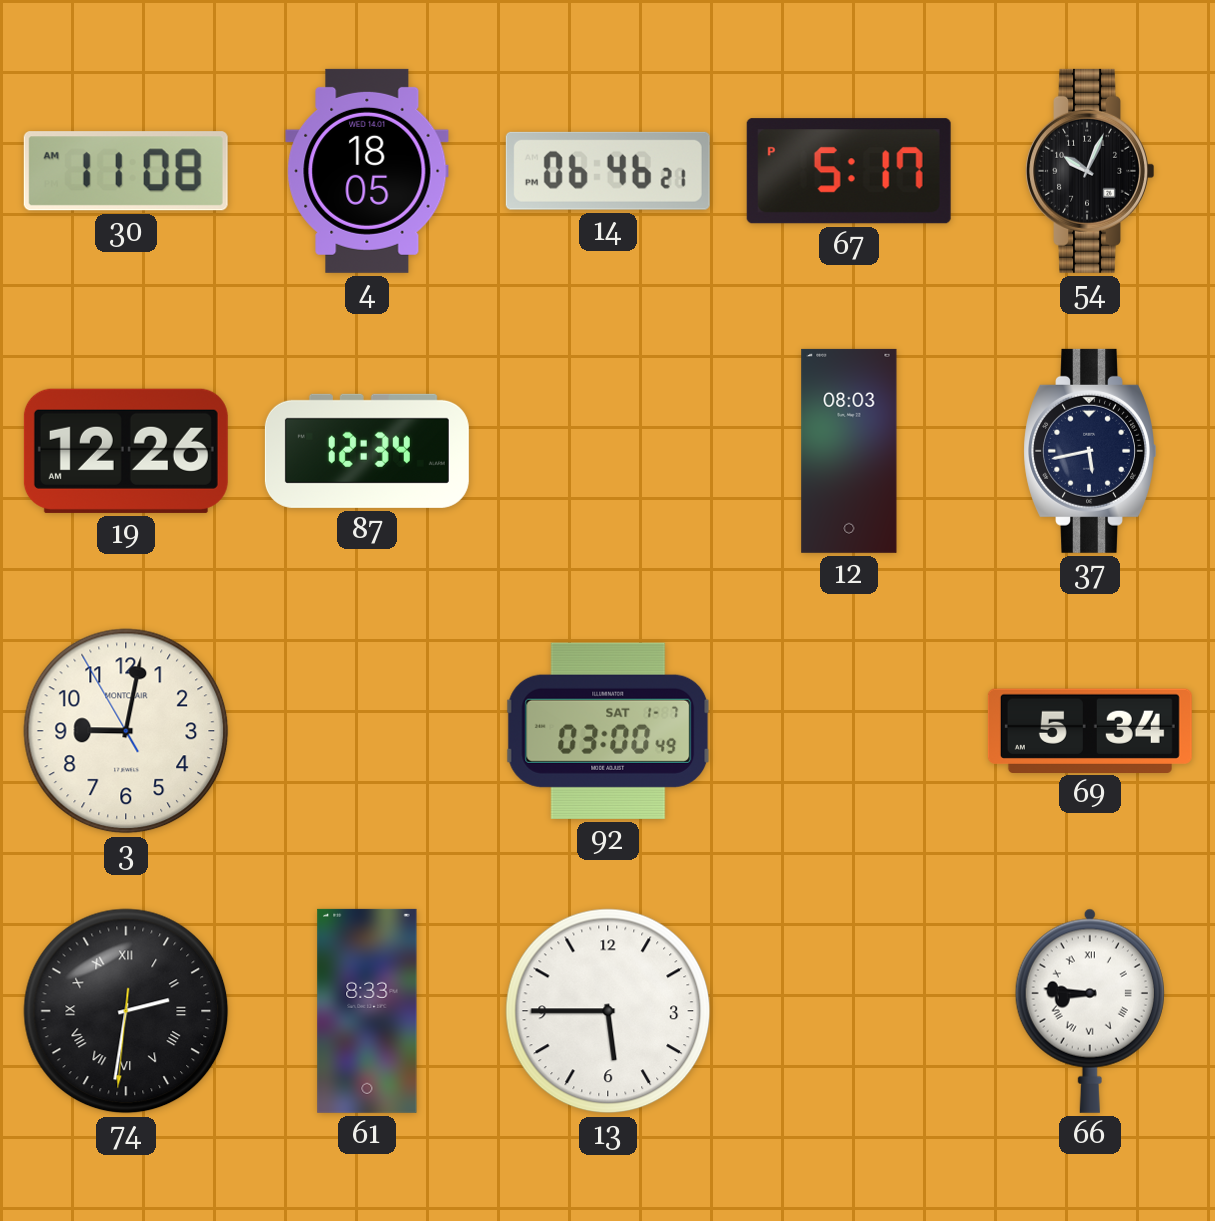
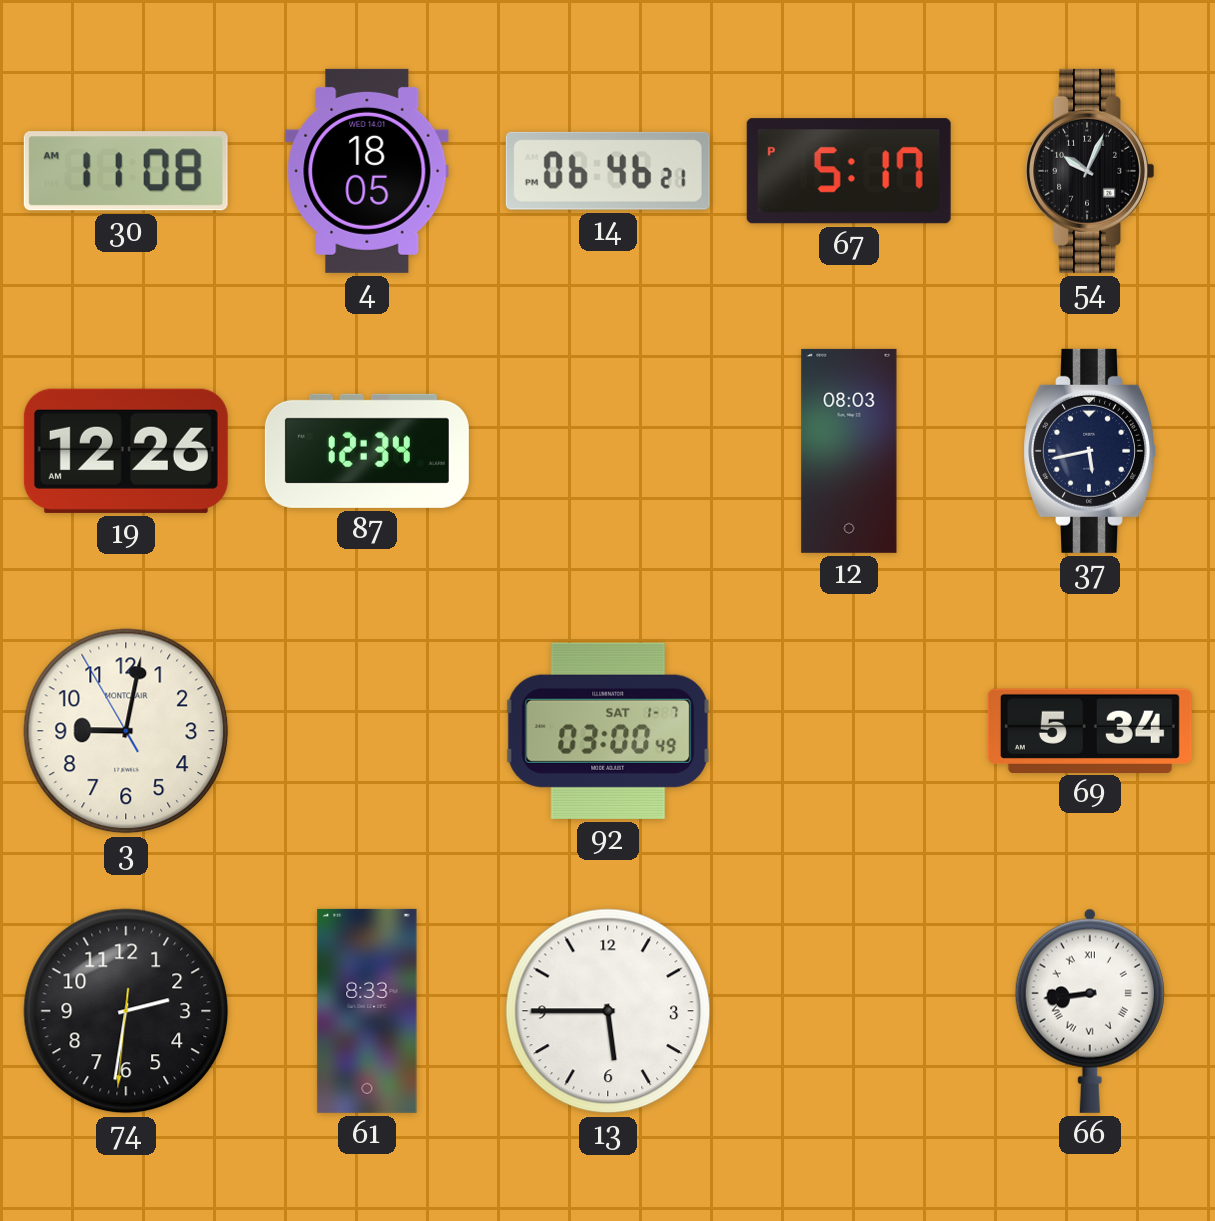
74 numerals: Roman -> Arabic
66: 8:46 -> 8:44
